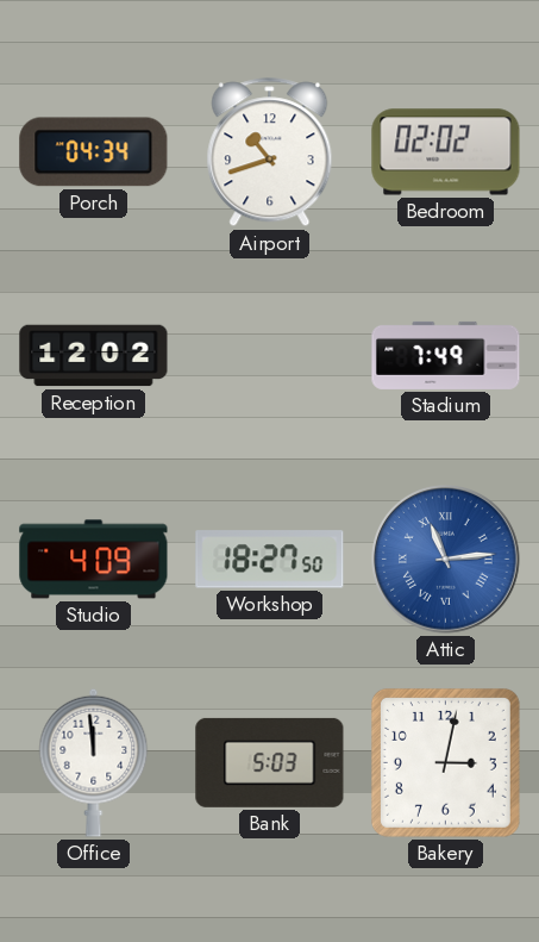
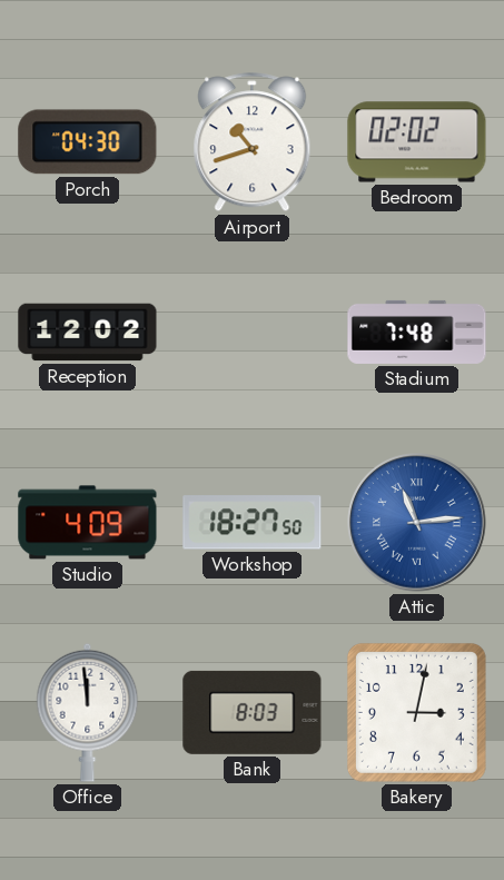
Porch: 04:34 -> 04:30
Stadium: 7:49 -> 7:48
Bank: 5:03 -> 8:03
